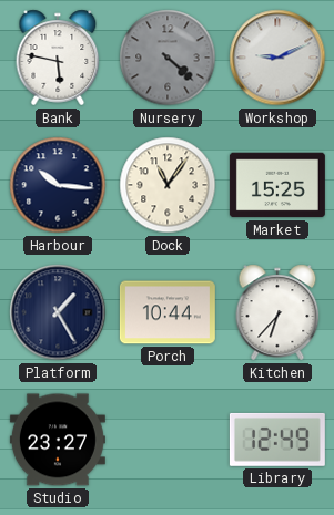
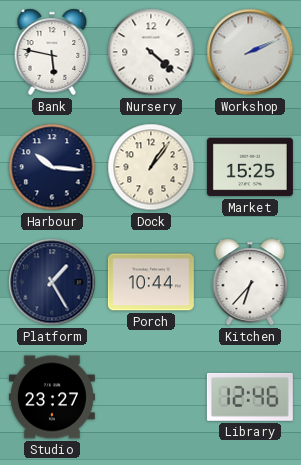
Nursery dial: grey -> white
Workshop: 9:11 -> 2:11
Dock: 11:06 -> 1:06
Library: 12:49 -> 12:46
